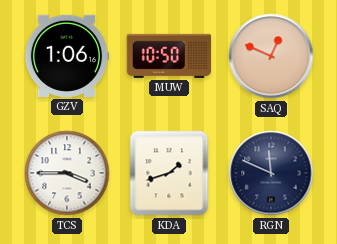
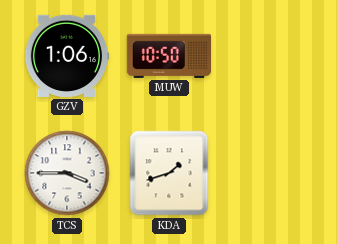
SAQ: 12:49 -> none
RGN: 11:49 -> none
